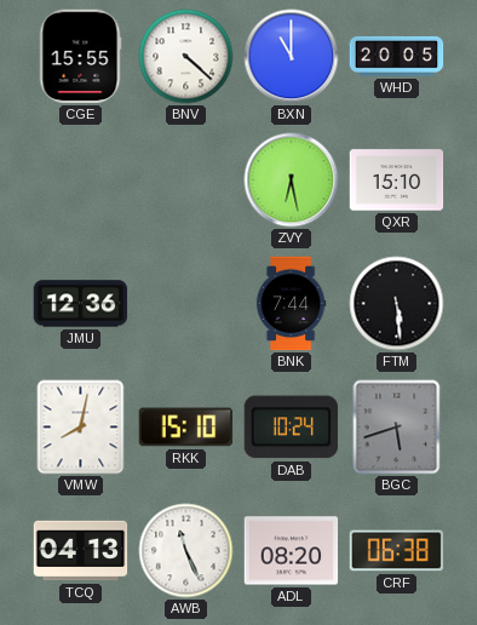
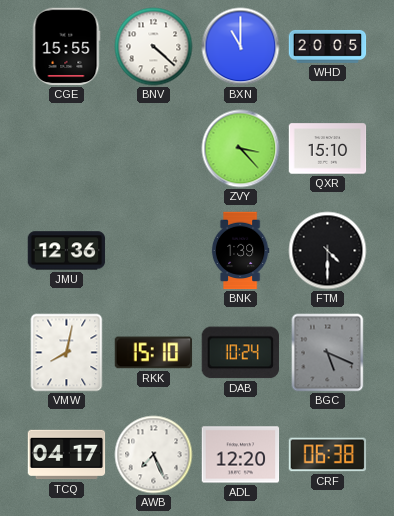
ZVY: 6:28 -> 3:23
BNK: 7:44 -> 1:39
FTM: 5:29 -> 4:30
BGC: 5:42 -> 5:19
TCQ: 04:13 -> 04:17
AWB: 11:26 -> 7:26
ADL: 08:20 -> 12:20
